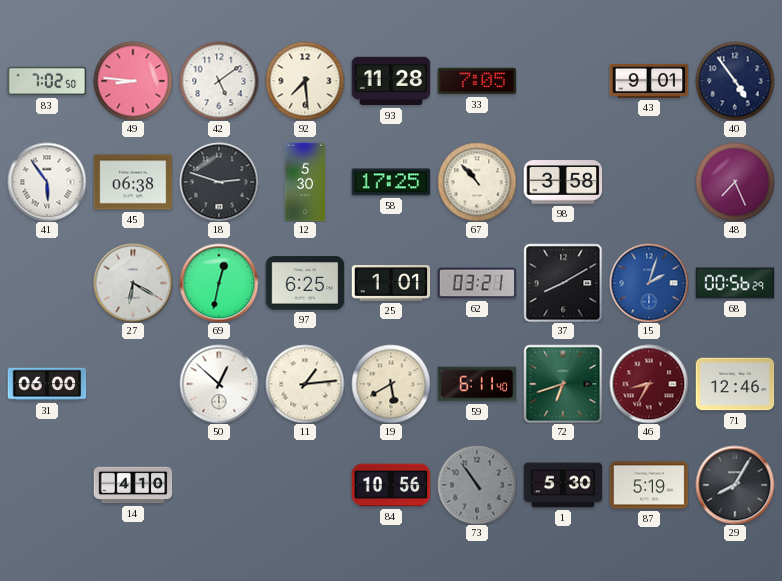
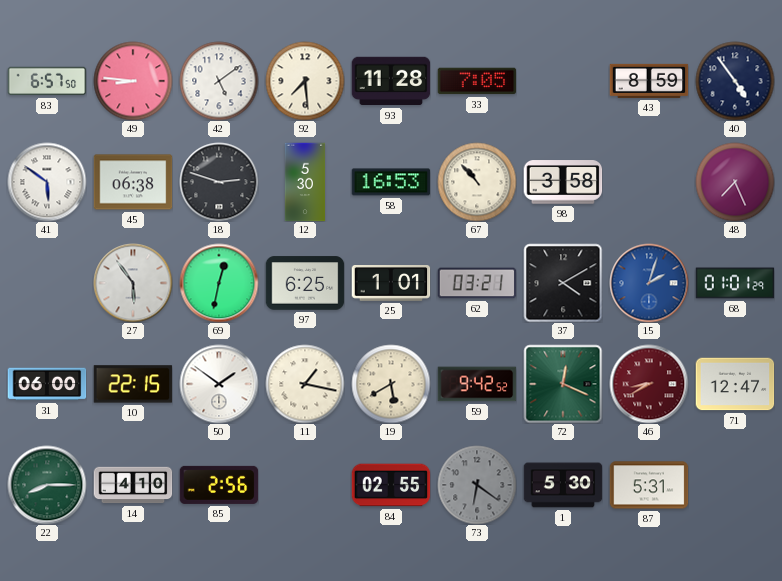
83: 7:02 -> 6:57
43: 9:01 -> 8:59
41: 5:54 -> 5:51
58: 17:25 -> 16:53
27: 6:20 -> 5:54
37: 8:10 -> 4:10
68: 00:56 -> 01:01
10: none -> 22:15
50: 12:52 -> 1:51
11: 1:14 -> 1:17
59: 6:11 -> 9:42
72: 6:42 -> 12:19
46: 8:35 -> 8:40
71: 12:46 -> 12:47
22: none -> 8:15
85: none -> 2:56
84: 10:56 -> 02:55
73: 10:54 -> 6:21
87: 5:19 -> 5:31
29: 8:05 -> none
